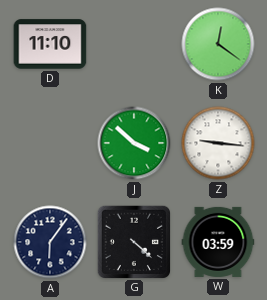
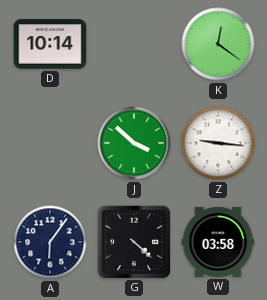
D: 11:10 -> 10:14
W: 03:59 -> 03:58
